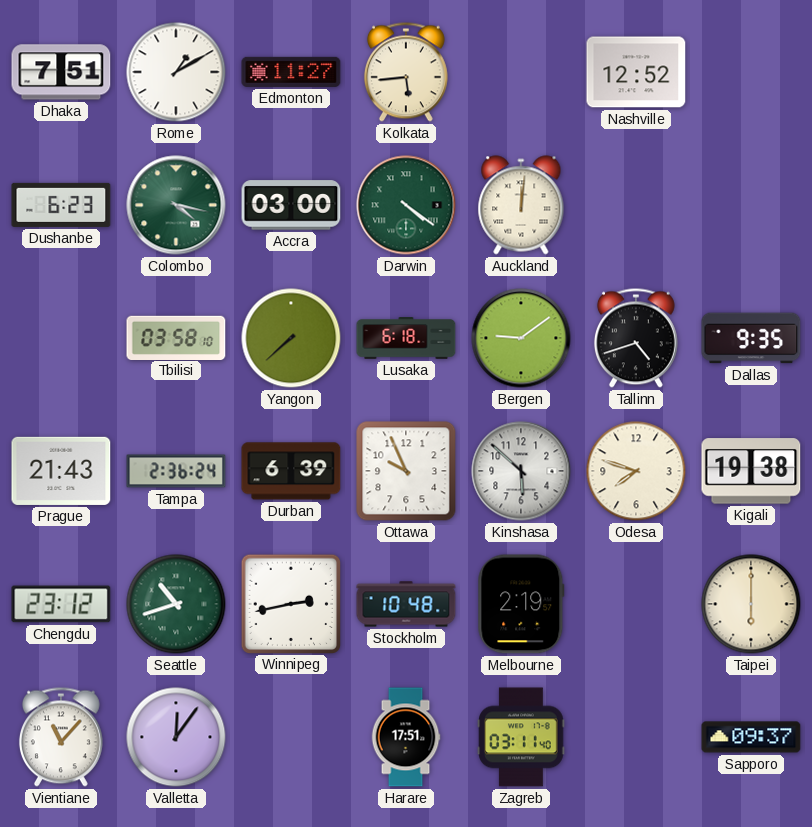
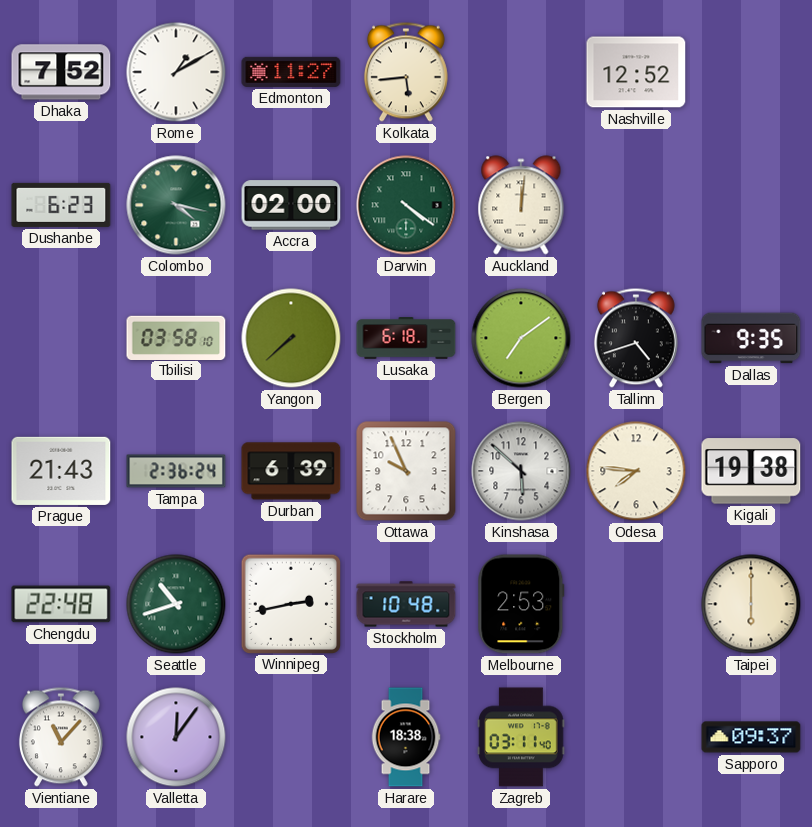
Dhaka: 7:51 -> 7:52
Accra: 03:00 -> 02:00
Bergen: 9:09 -> 7:09
Odesa: 7:48 -> 7:46
Chengdu: 23:12 -> 22:48
Melbourne: 2:19 -> 2:53
Harare: 17:51 -> 18:38
